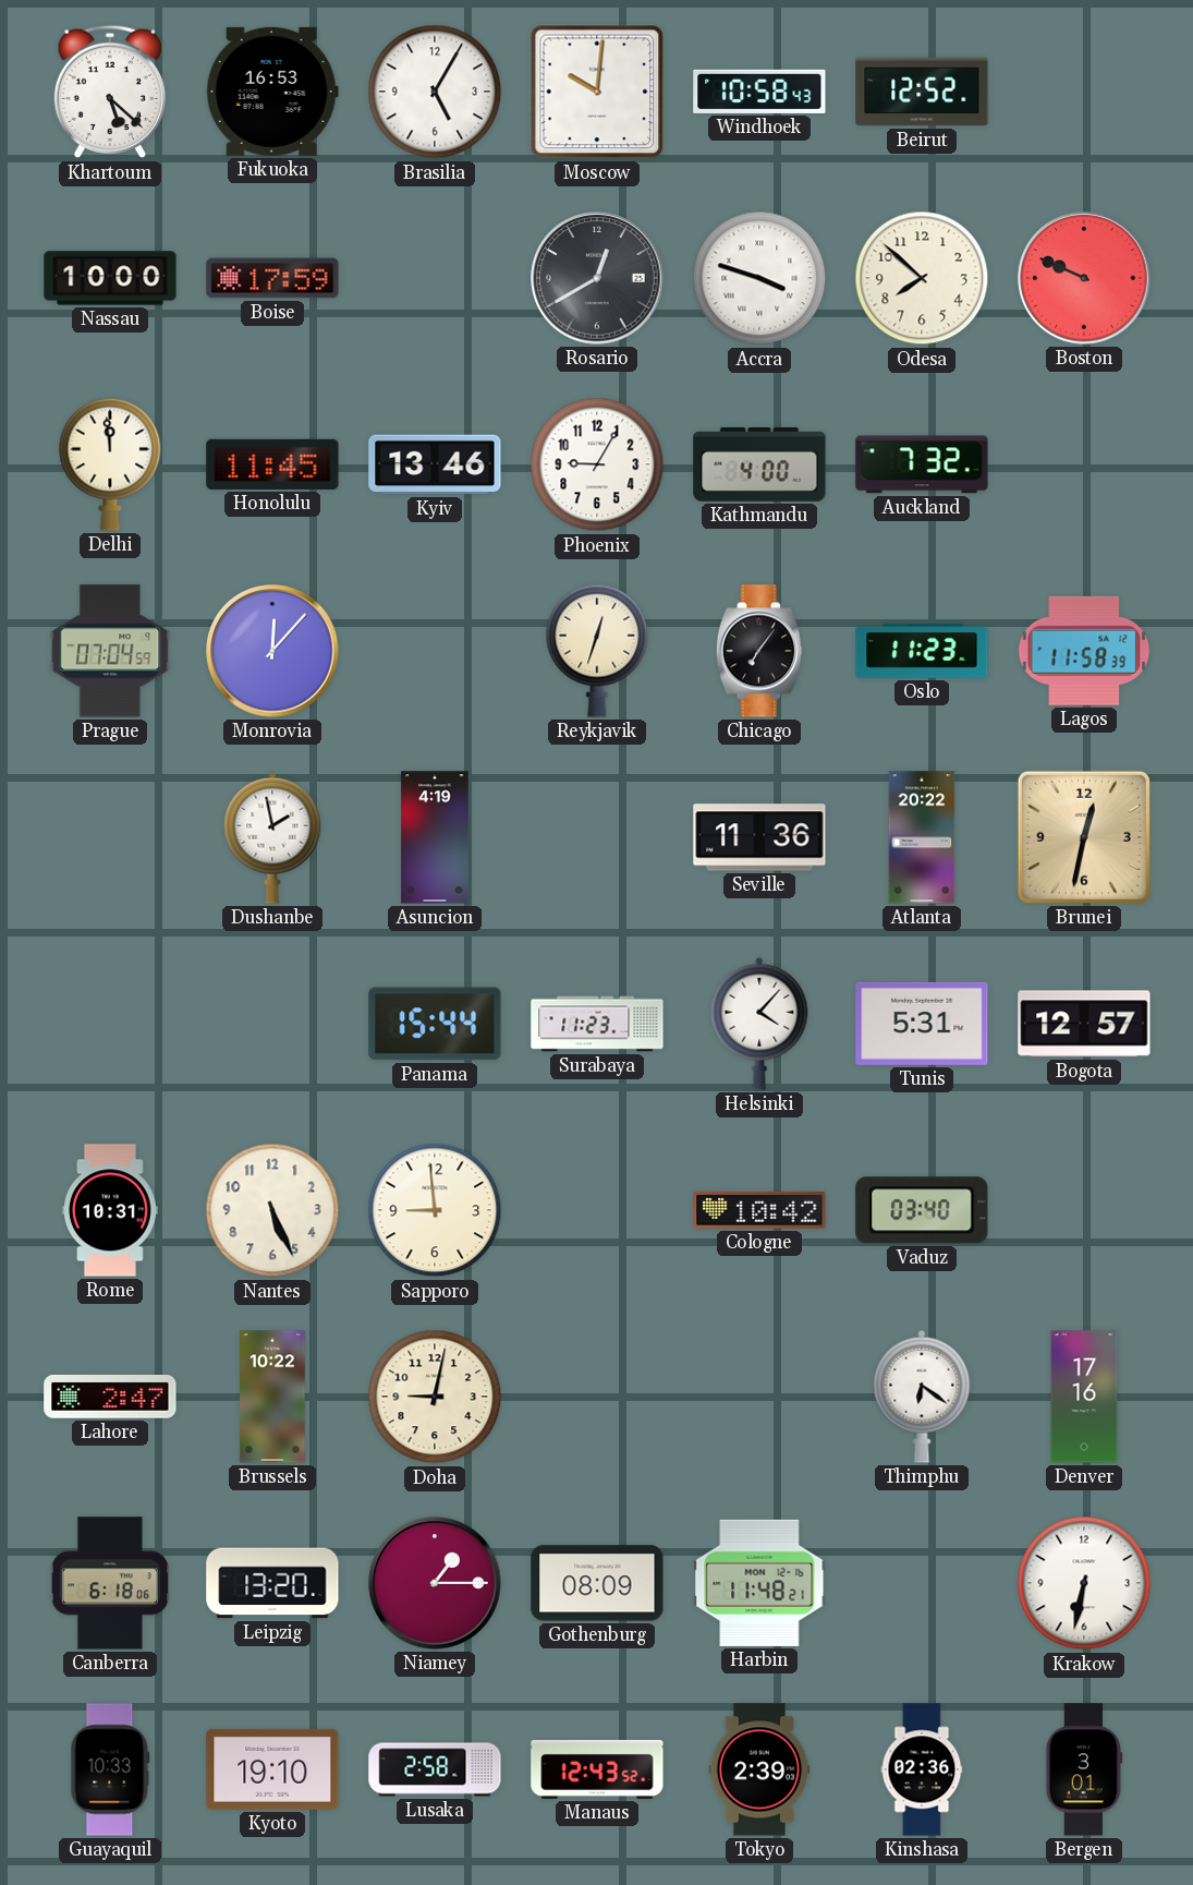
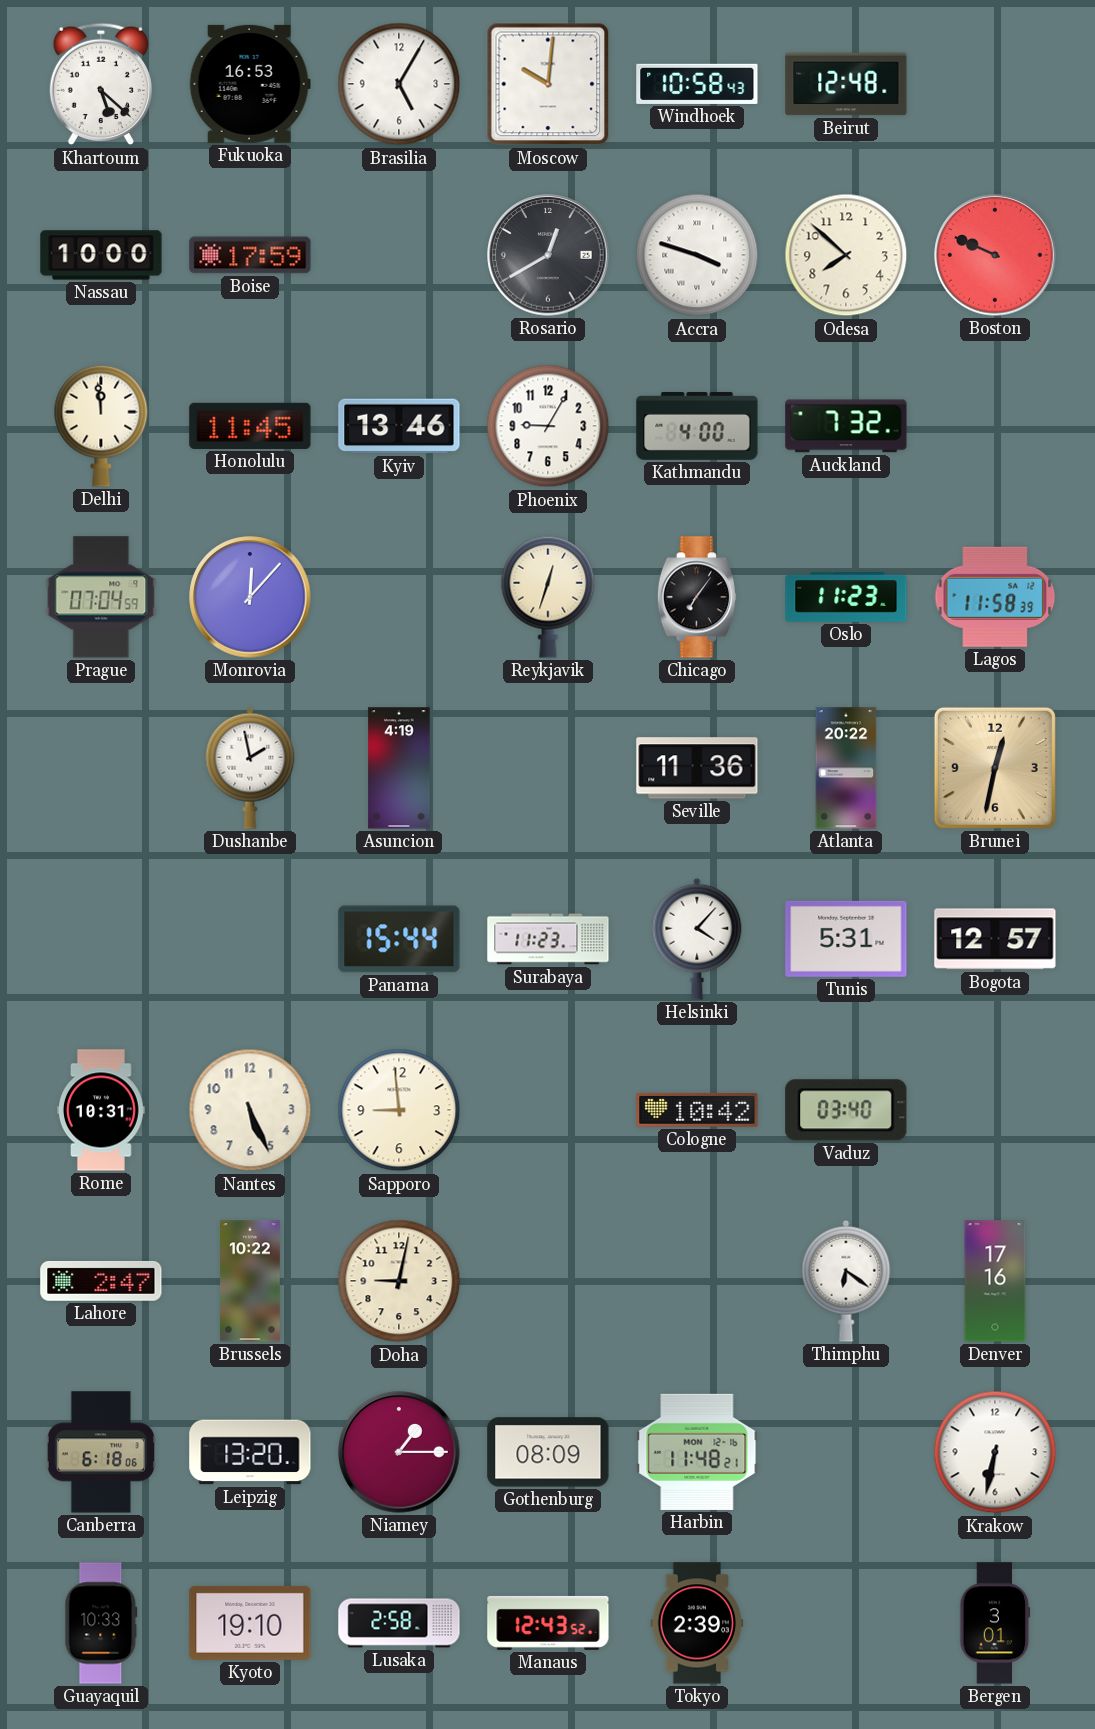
Beirut: 12:52 -> 12:48
Kinshasa: 02:36 -> none
